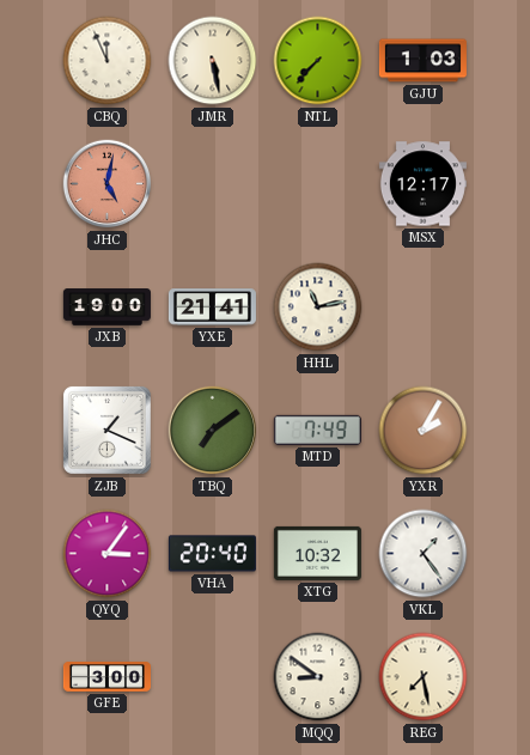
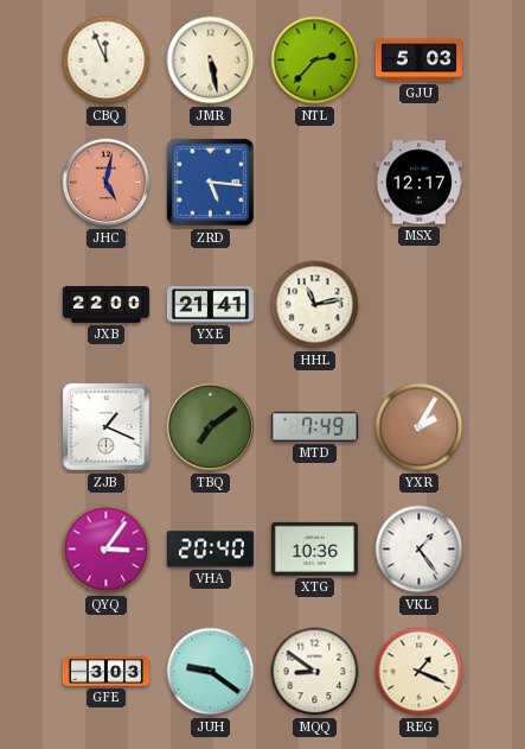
NTL: 7:37 -> 2:37
GJU: 1:03 -> 5:03
ZRD: none -> 5:16
JXB: 19:00 -> 22:00
XTG: 10:32 -> 10:36
GFE: 3:00 -> 3:03
JUH: none -> 9:21
REG: 7:28 -> 1:19
